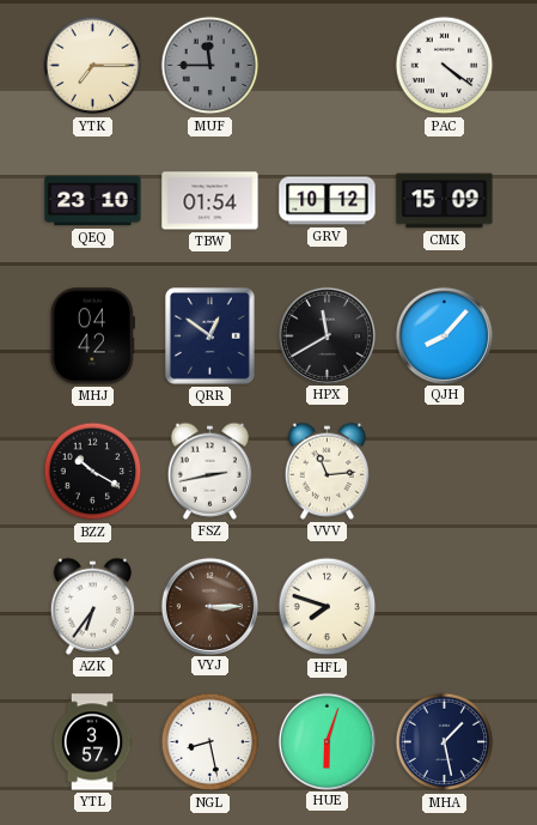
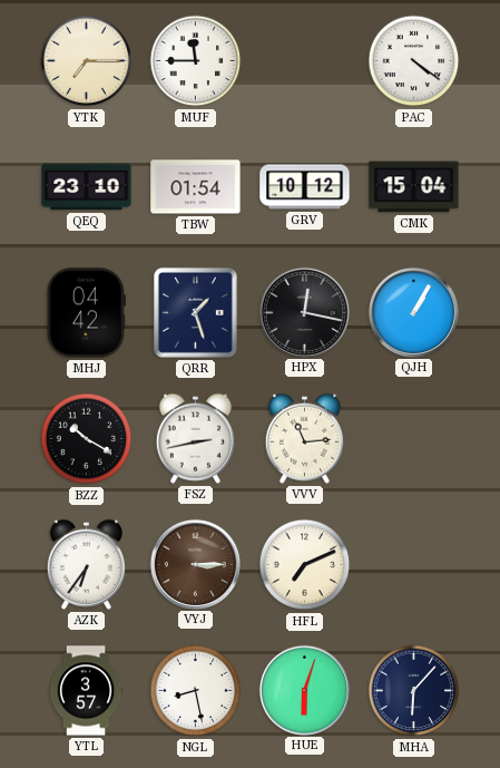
MUF dial: grey -> white
CMK: 15:09 -> 15:04
QRR: 12:51 -> 1:27
HPX: 11:40 -> 12:17
QJH: 8:07 -> 1:05
HFL: 7:48 -> 7:11
MHA: 1:28 -> 6:07
